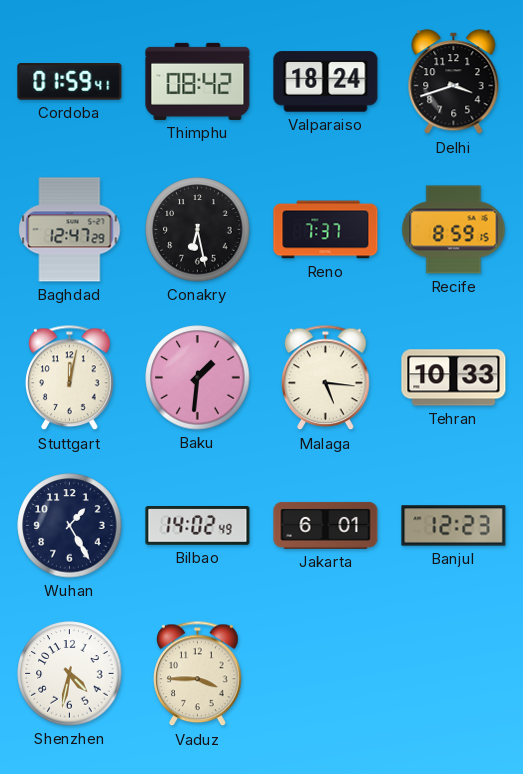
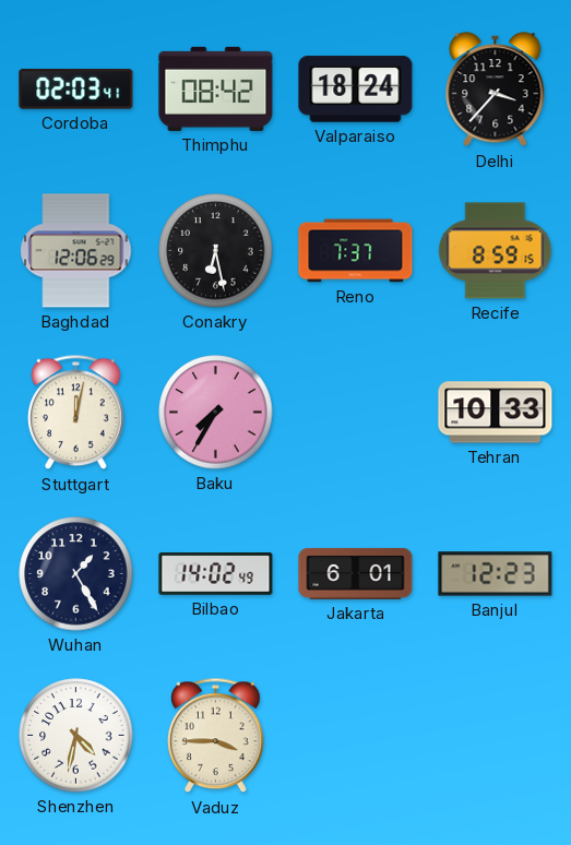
Cordoba: 01:59 -> 02:03
Delhi: 3:42 -> 3:37
Baghdad: 12:47 -> 12:06
Baku: 1:31 -> 7:35
Malaga: 5:16 -> none
